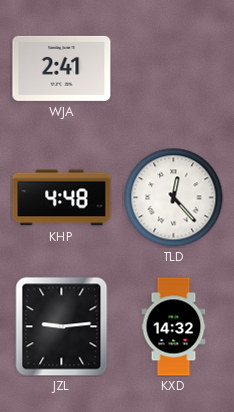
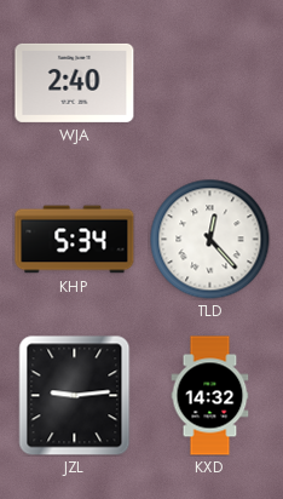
WJA: 2:41 -> 2:40
KHP: 4:48 -> 5:34
